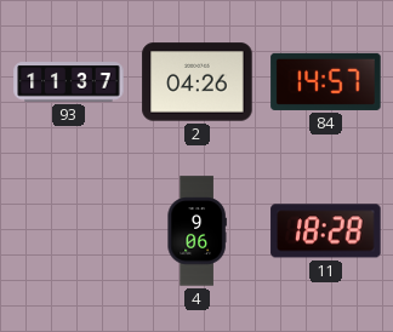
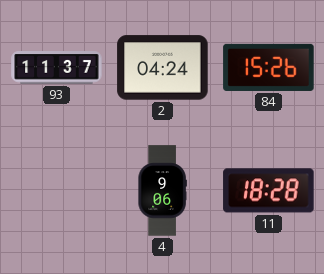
2: 04:26 -> 04:24
84: 14:57 -> 15:26
